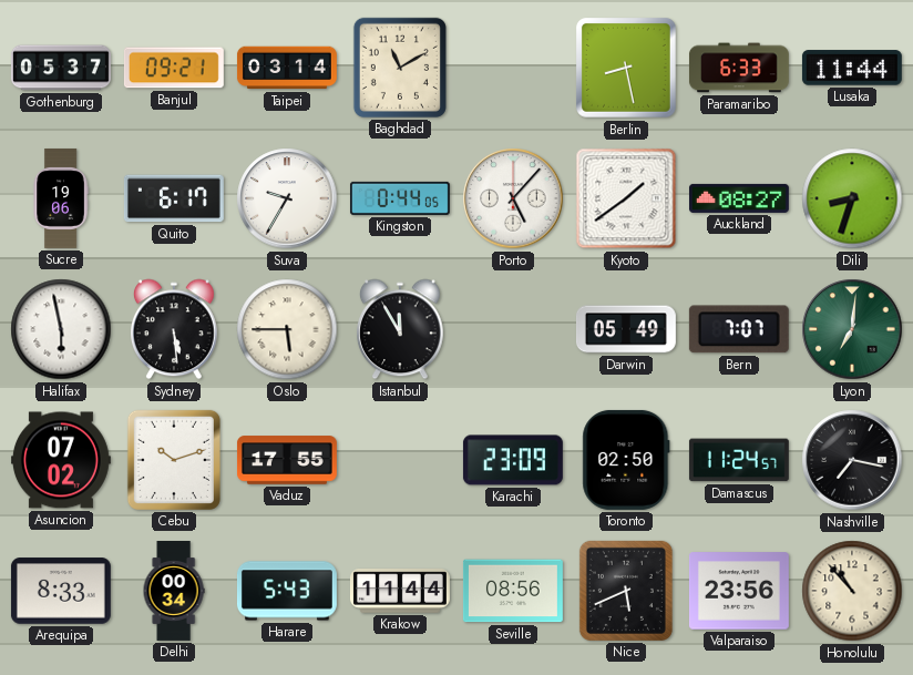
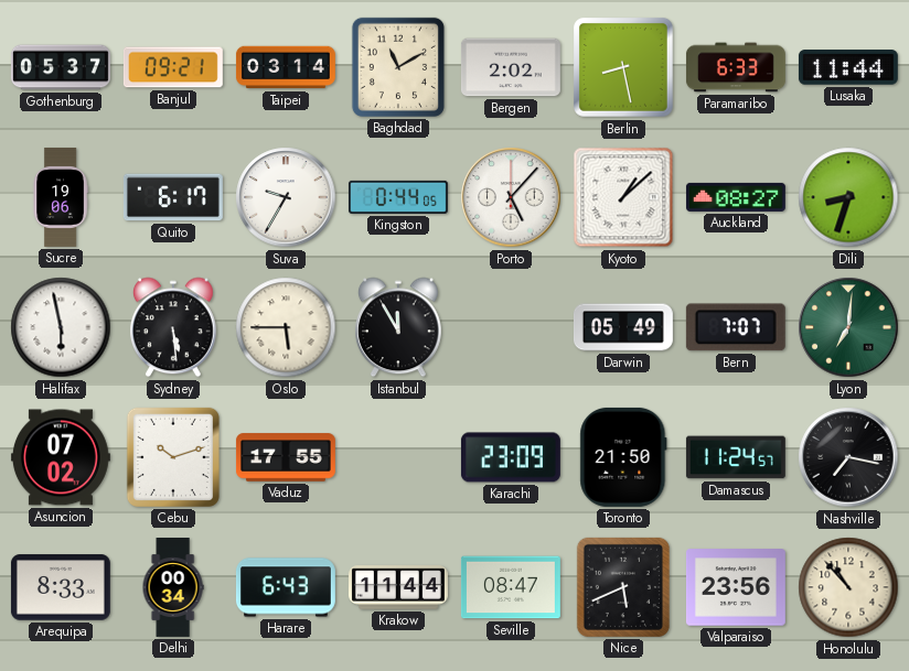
Bergen: none -> 2:02
Kyoto: 1:39 -> 1:08
Toronto: 02:50 -> 21:50
Harare: 5:43 -> 6:43
Seville: 08:56 -> 08:47
